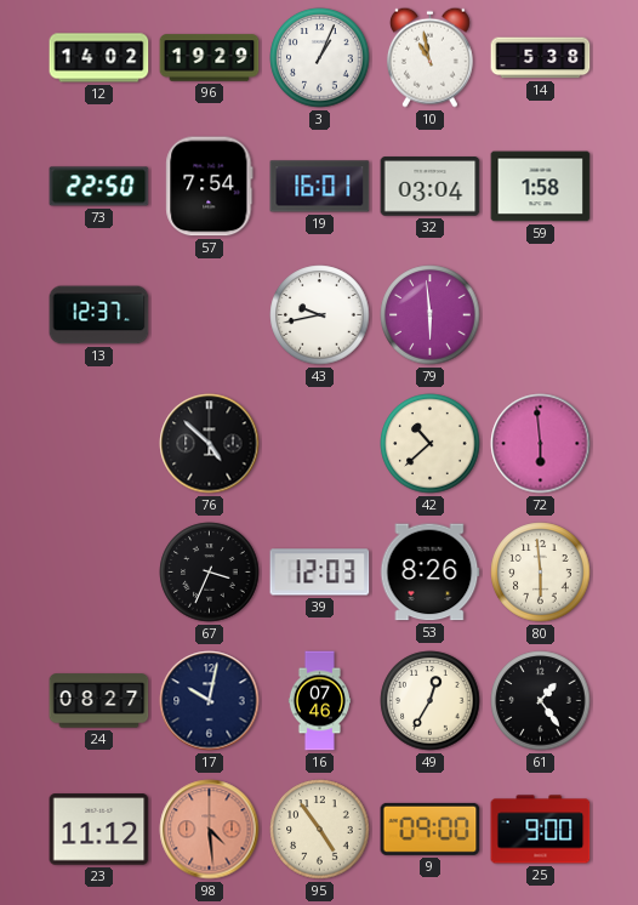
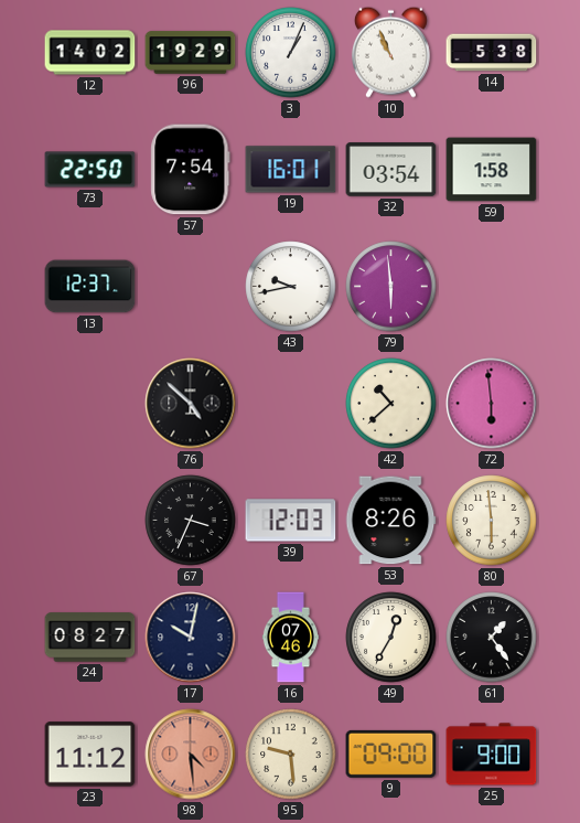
10: 10:58 -> 10:56
32: 03:04 -> 03:54
95: 4:54 -> 9:29
